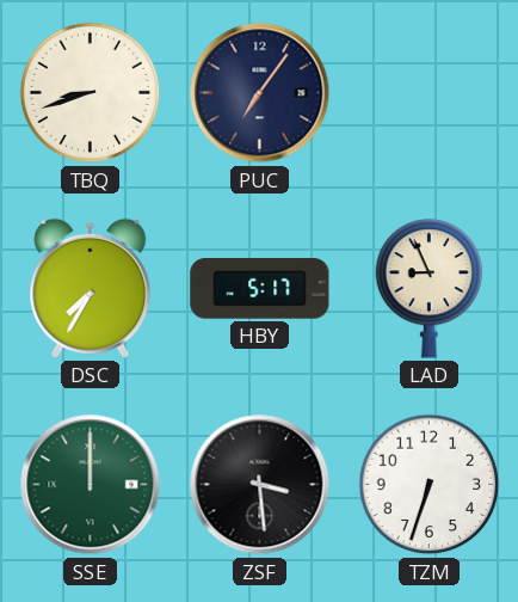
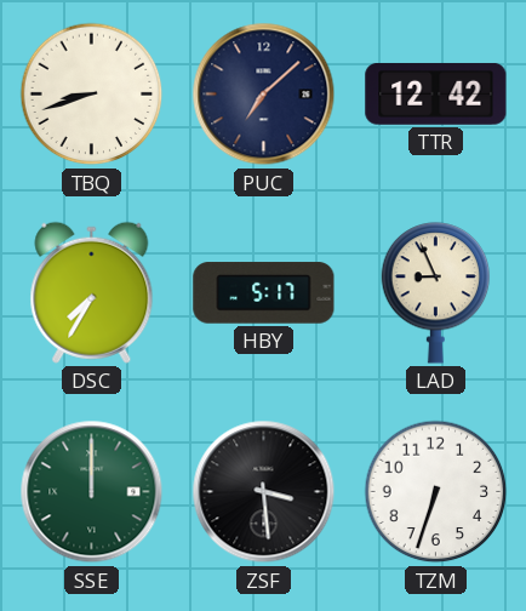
PUC: 7:06 -> 7:08
TTR: none -> 12:42
